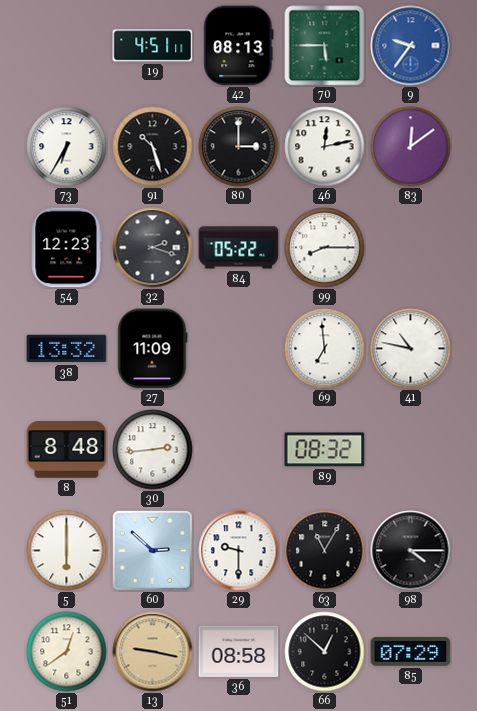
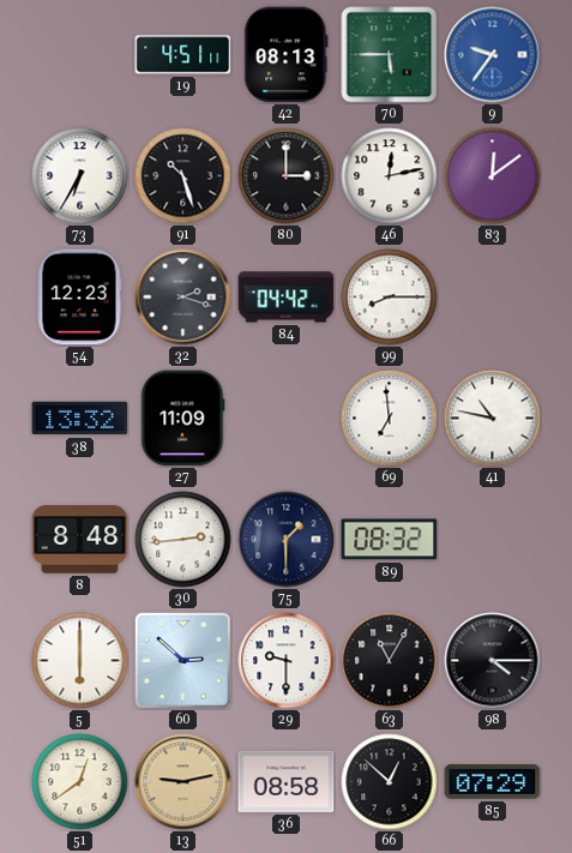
84: 05:22 -> 04:42
75: none -> 1:30
13: 9:17 -> 9:13
